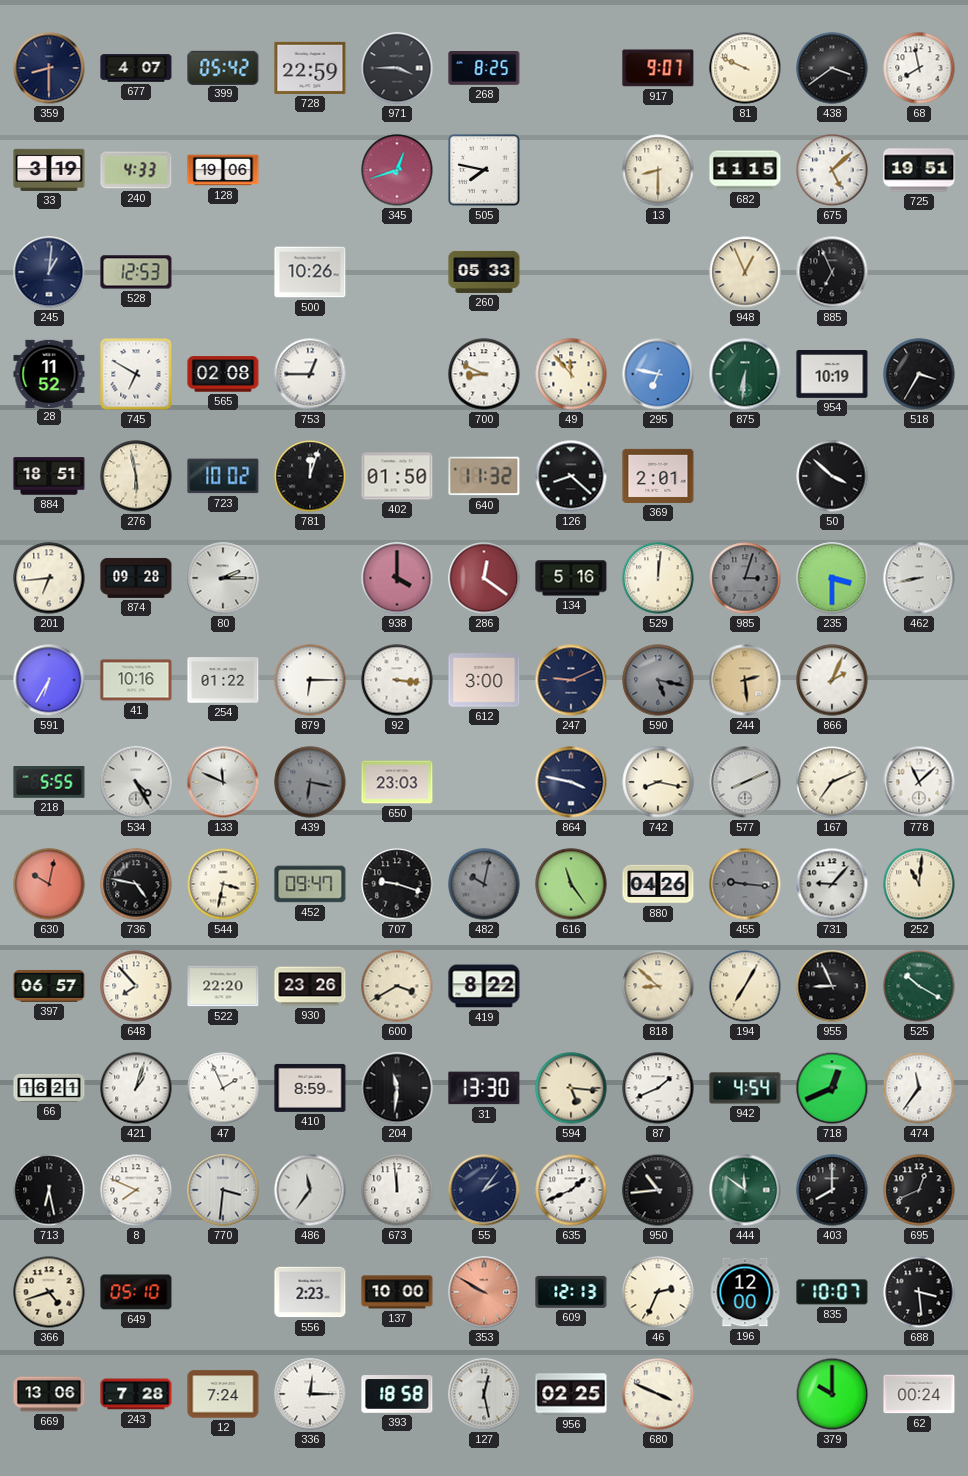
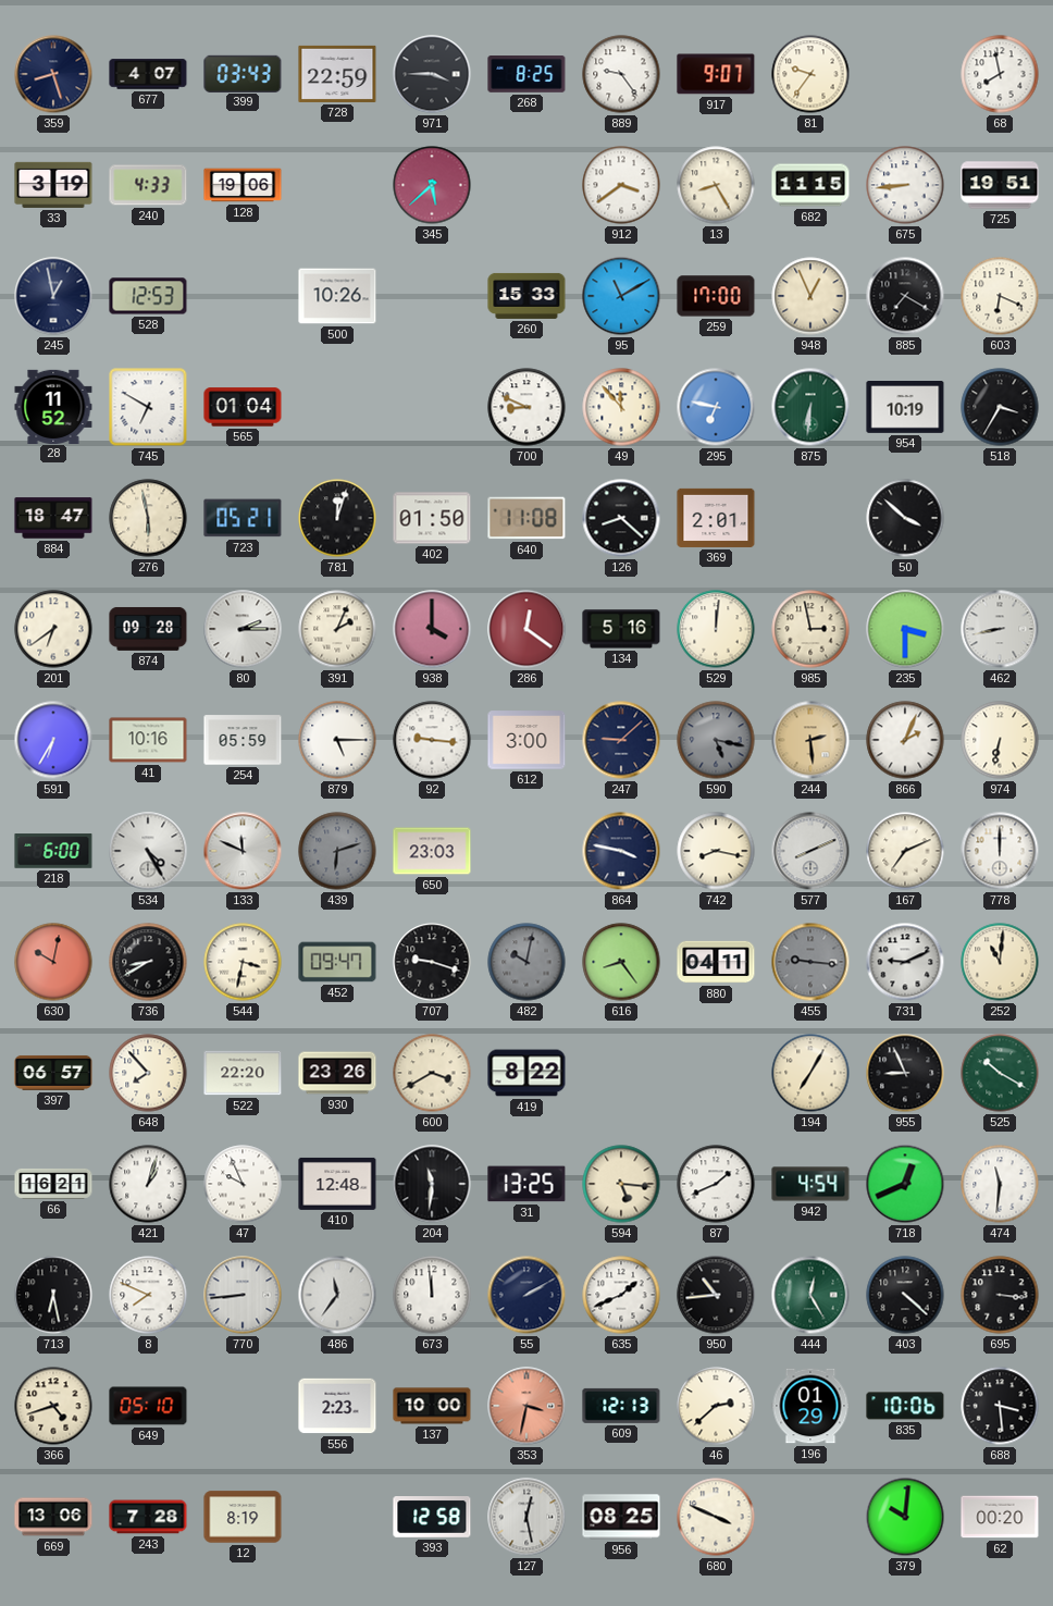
359: 8:30 -> 8:27
399: 05:42 -> 03:43
889: none -> 9:24
81: 9:49 -> 9:36
438: 3:39 -> none
345: 12:42 -> 5:38
505: 7:47 -> none
912: none -> 3:39
13: 8:30 -> 8:25
675: 5:08 -> 8:44
245: 1:01 -> 12:58
260: 05:33 -> 15:33
95: none -> 11:10
259: none -> 17:00
885: 6:56 -> 7:20
603: none -> 6:19
565: 02:08 -> 01:04
753: 12:45 -> none
884: 18:51 -> 18:47
723: 10:02 -> 05:21
640: 11:32 -> 11:08
201: 6:44 -> 6:39
391: none -> 2:04
985: 3:03 -> 2:58
985 dial: grey -> cream
254: 01:22 -> 05:59
879: 6:15 -> 5:15
92: 3:16 -> 9:16
247: 9:11 -> 9:08
974: none -> 6:32
218: 5:55 -> 6:00
439: 6:17 -> 6:12
778: 11:08 -> 12:00
736: 4:47 -> 8:40
616: 11:24 -> 8:24
880: 04:26 -> 04:11
731: 9:07 -> 9:11
818: 8:52 -> none
47: 1:56 -> 9:56
410: 8:59 -> 12:48
31: 13:30 -> 13:25
474: 11:36 -> 11:31
770: 3:31 -> 8:44
55: 2:06 -> 2:10
444: 11:51 -> 12:25
403: 8:00 -> 4:22
695: 12:41 -> 3:16
353: 9:50 -> 3:32
46: 2:34 -> 2:38
196: 12:00 -> 01:29
835: 10:07 -> 10:06
12: 7:24 -> 8:19
336: 12:15 -> none
393: 18:58 -> 12:58
956: 02:25 -> 08:25
379: 10:00 -> 10:01
62: 00:24 -> 00:20
